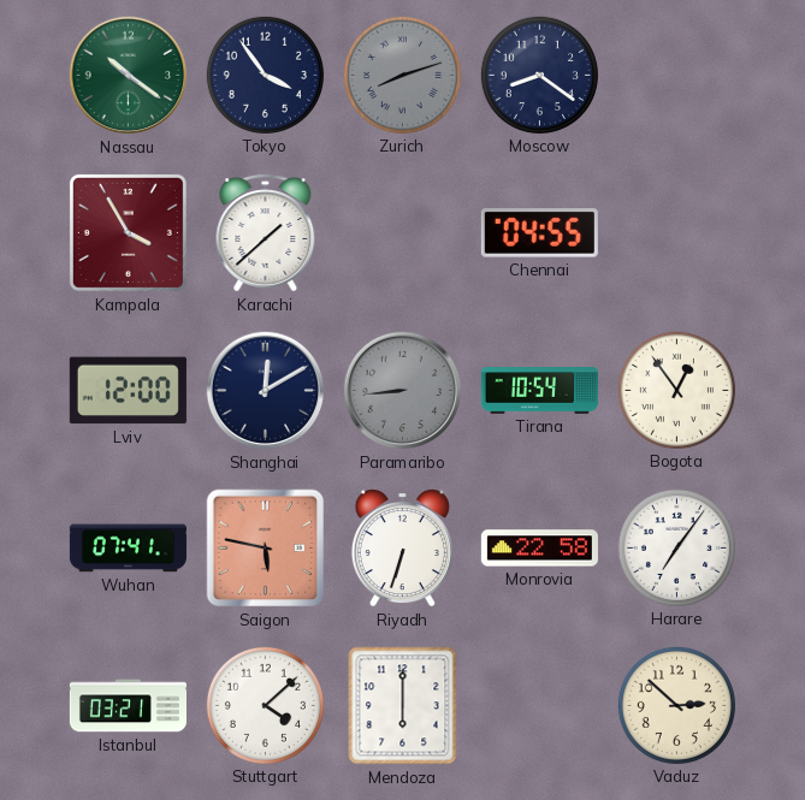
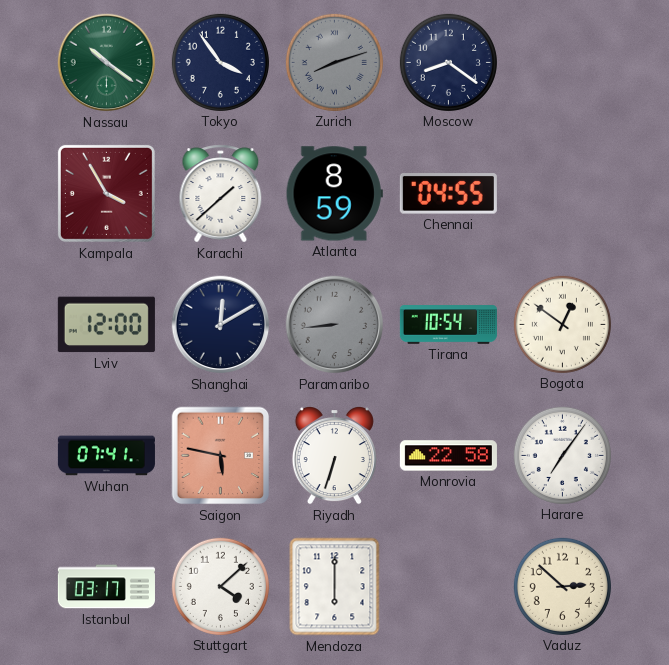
Atlanta: none -> 8:59
Bogota: 12:54 -> 12:51
Istanbul: 03:21 -> 03:17
